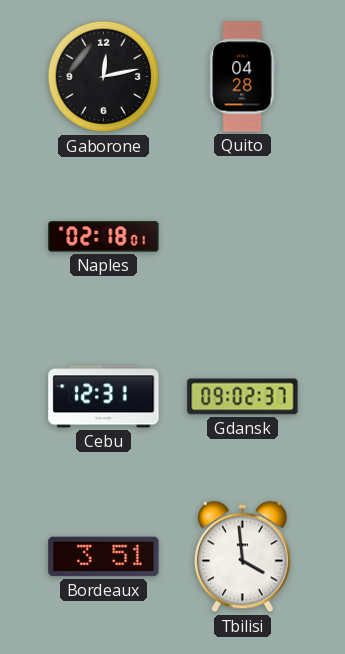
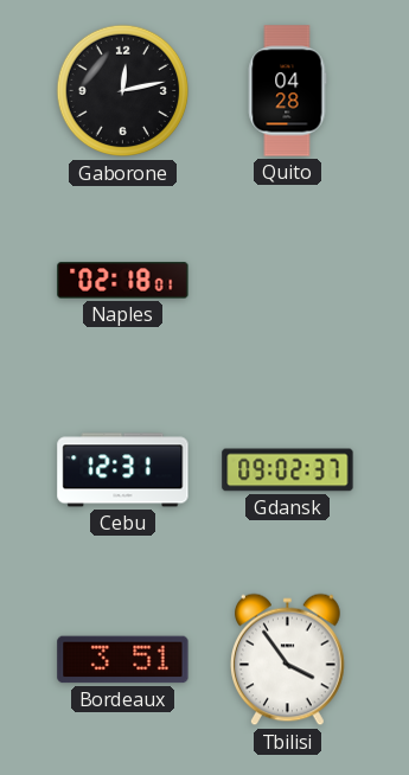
Tbilisi: 3:59 -> 3:54
